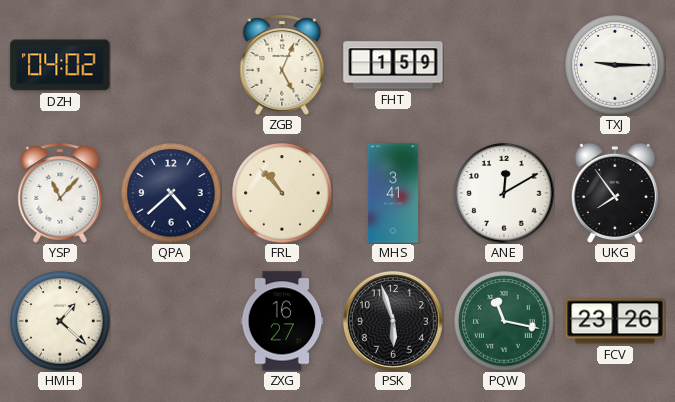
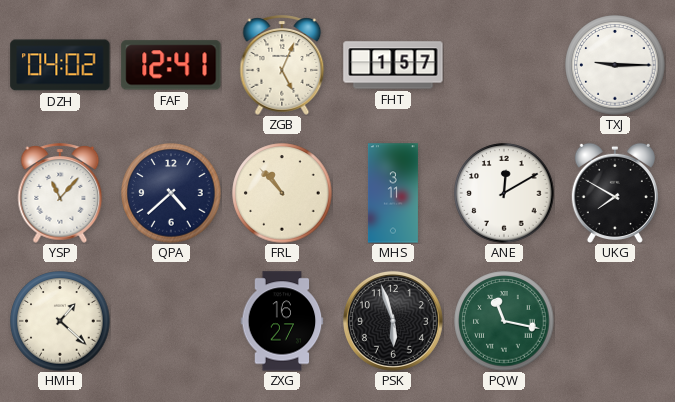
FAF: none -> 12:41
FHT: 1:59 -> 1:57
MHS: 3:41 -> 3:11
UKG: 7:54 -> 7:50
FCV: 23:26 -> none
